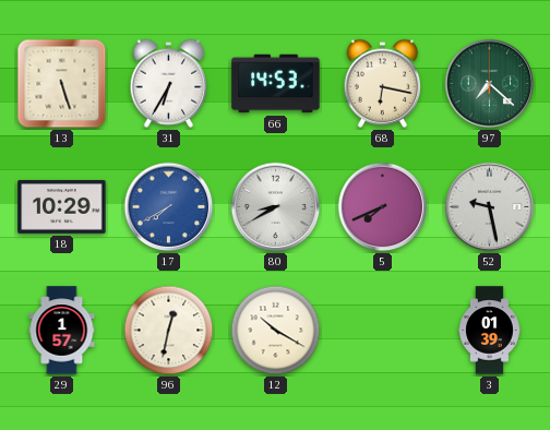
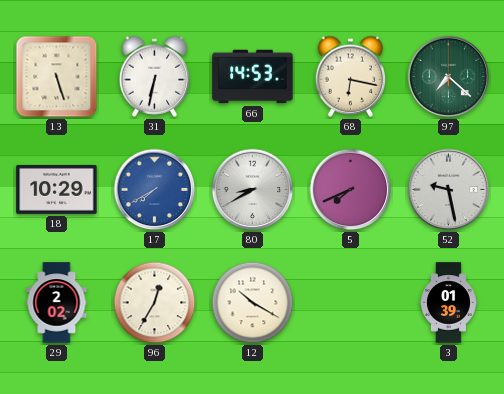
31: 6:35 -> 6:32
29: 1:57 -> 2:02
96: 12:32 -> 12:35
